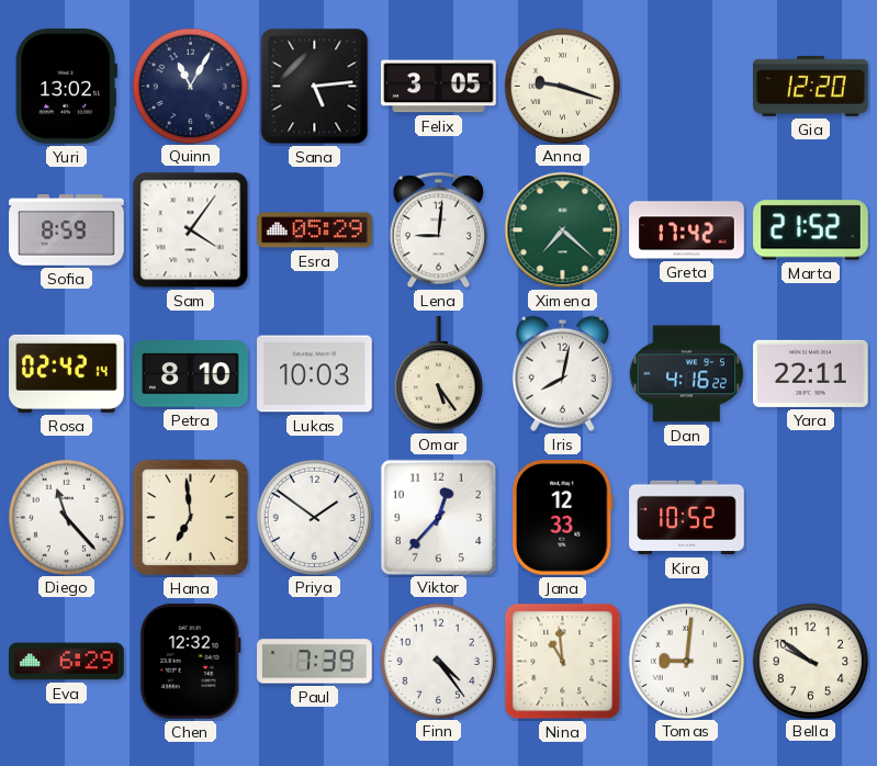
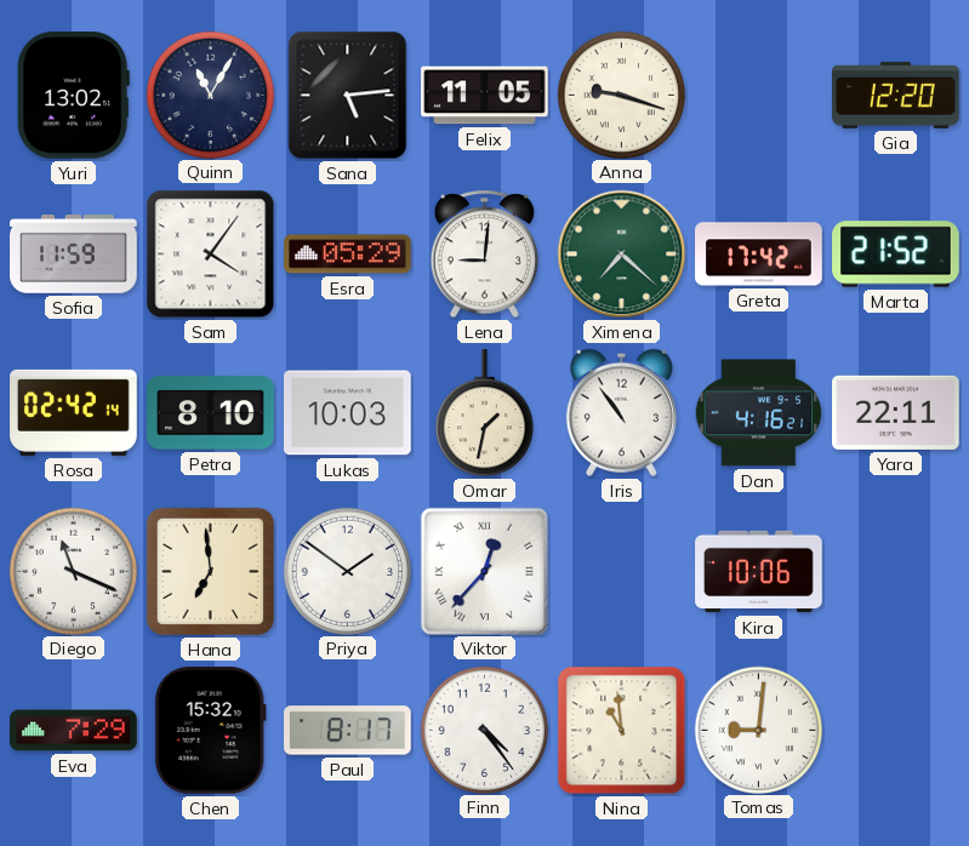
Felix: 3:05 -> 11:05
Sofia: 8:59 -> 11:59
Omar: 5:24 -> 1:32
Iris: 8:02 -> 10:54
Dan: 4:16:22 -> 4:16:21
Diego: 11:23 -> 11:19
Viktor numerals: Arabic -> Roman
Jana: 12:33 -> none
Kira: 10:52 -> 10:06
Eva: 6:29 -> 7:29
Chen: 12:32 -> 15:32
Paul: 7:39 -> 8:17
Bella: 9:51 -> none
